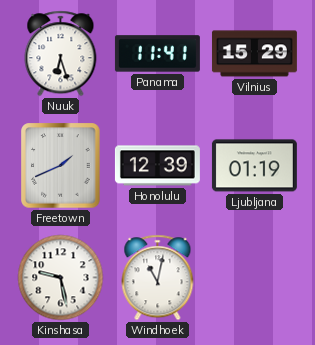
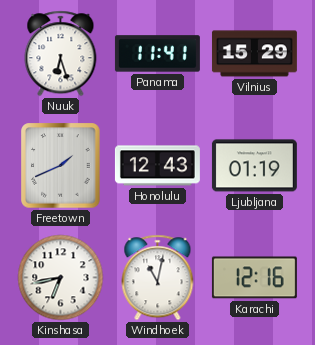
Honolulu: 12:39 -> 12:43
Kinshasa: 9:28 -> 6:43
Karachi: none -> 12:16
